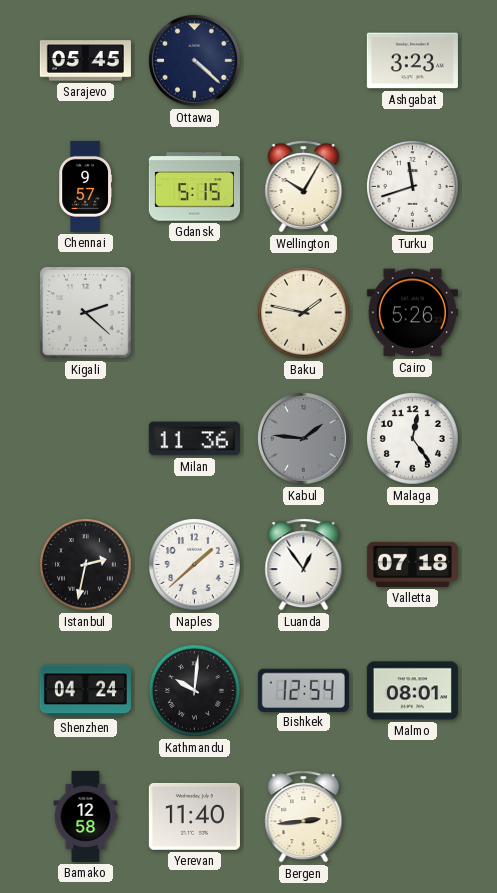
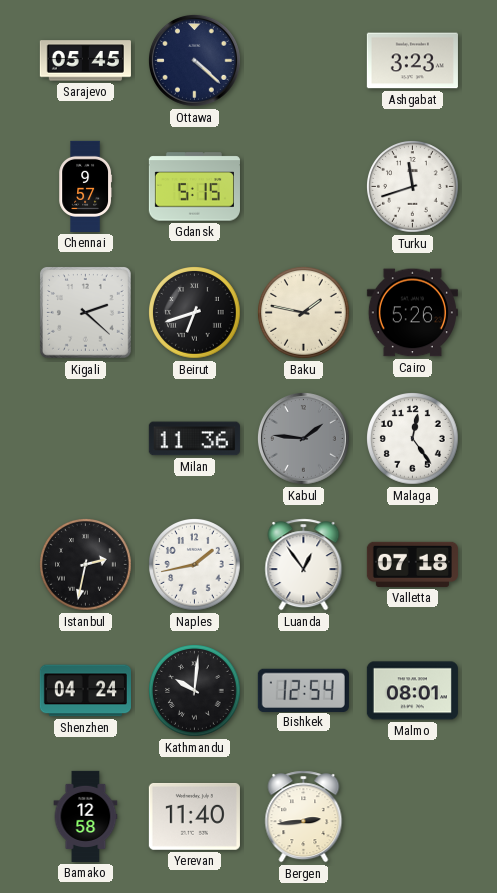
Wellington: 10:05 -> none
Beirut: none -> 6:42
Naples: 1:38 -> 1:43
